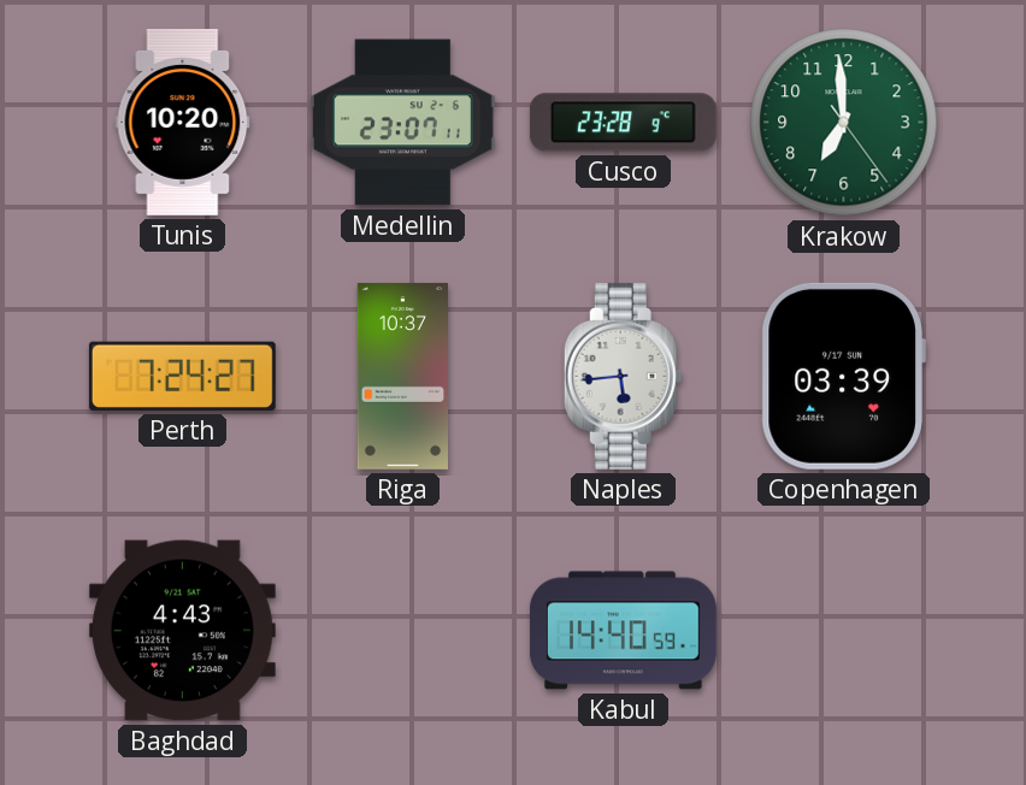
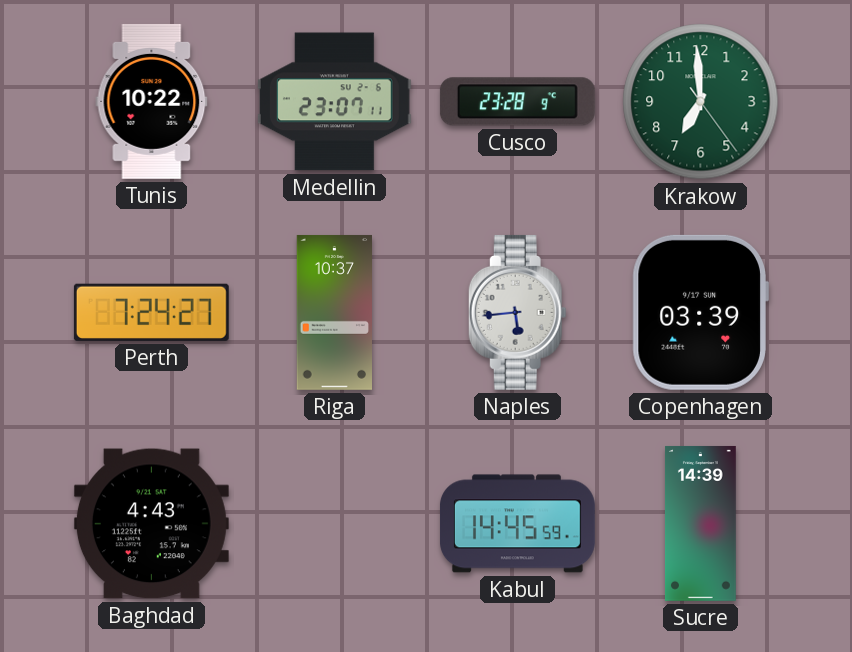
Tunis: 10:20 -> 10:22
Kabul: 14:40 -> 14:45
Sucre: none -> 14:39
